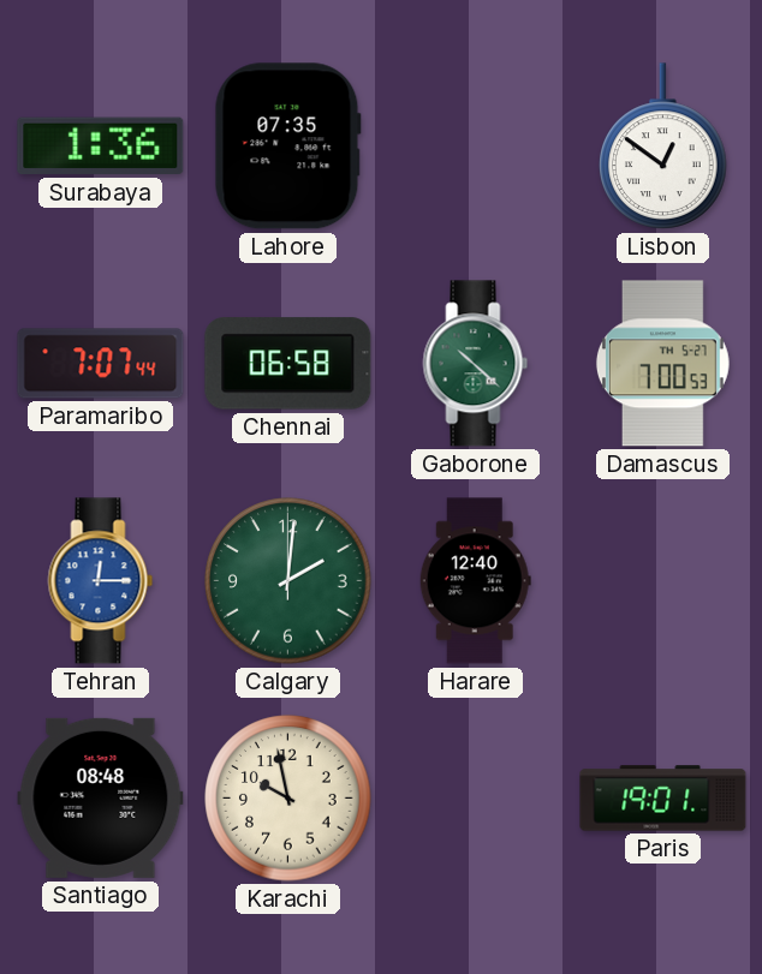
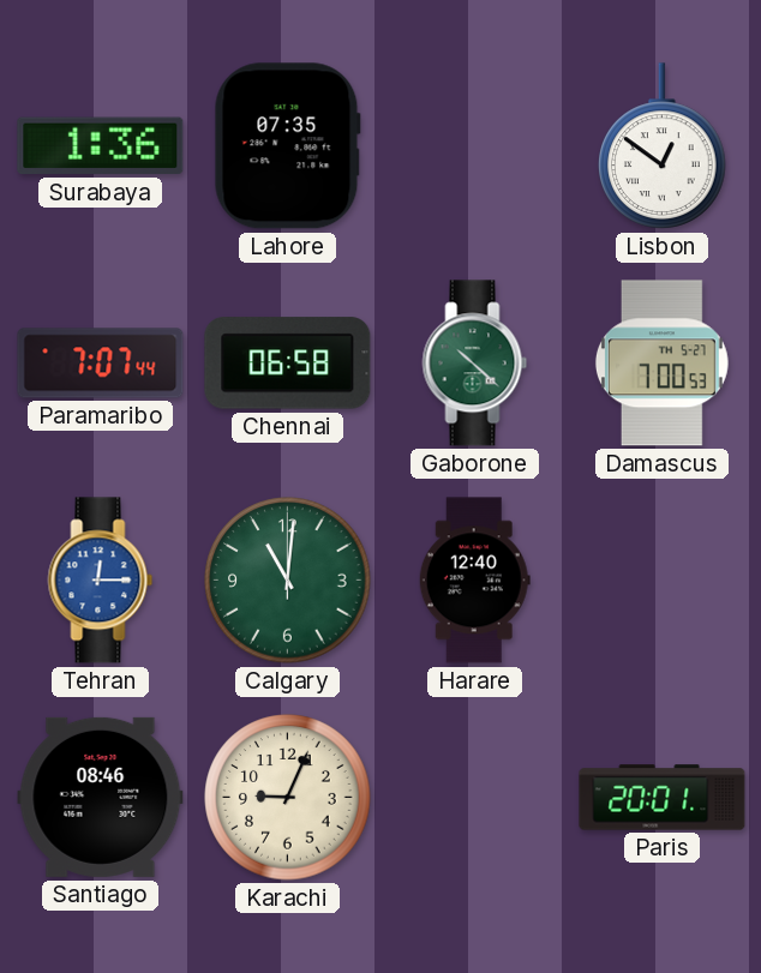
Calgary: 2:01 -> 11:01
Santiago: 08:48 -> 08:46
Karachi: 9:58 -> 9:04
Paris: 19:01 -> 20:01
